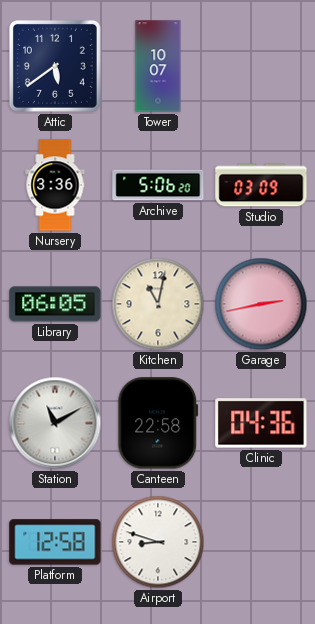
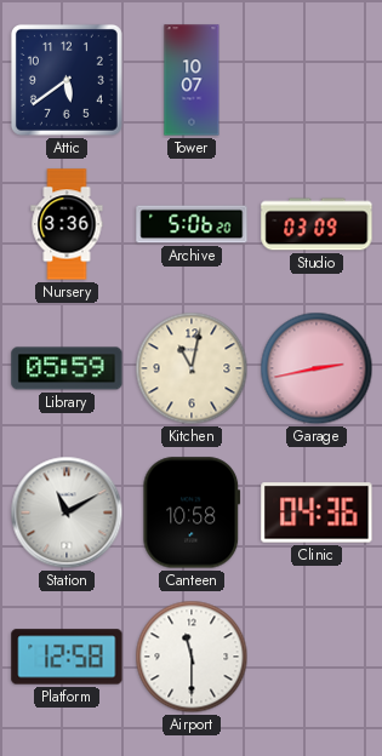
Library: 06:05 -> 05:59
Canteen: 22:58 -> 10:58
Airport: 8:48 -> 11:30
